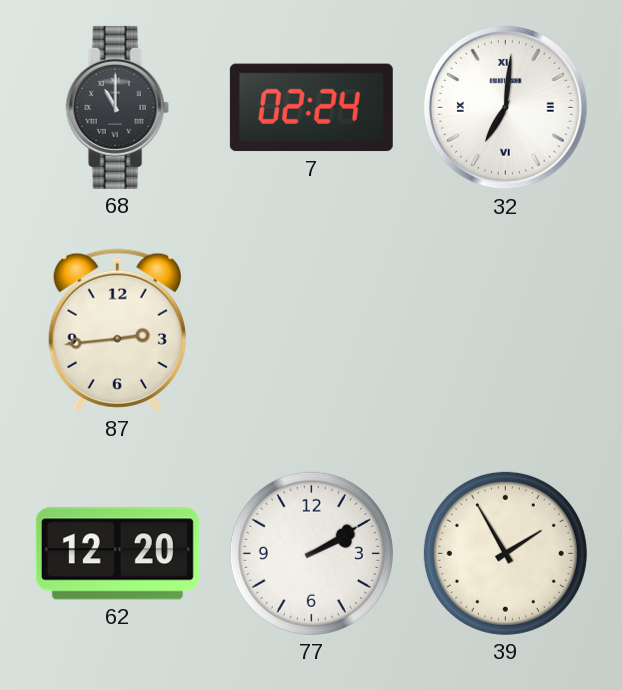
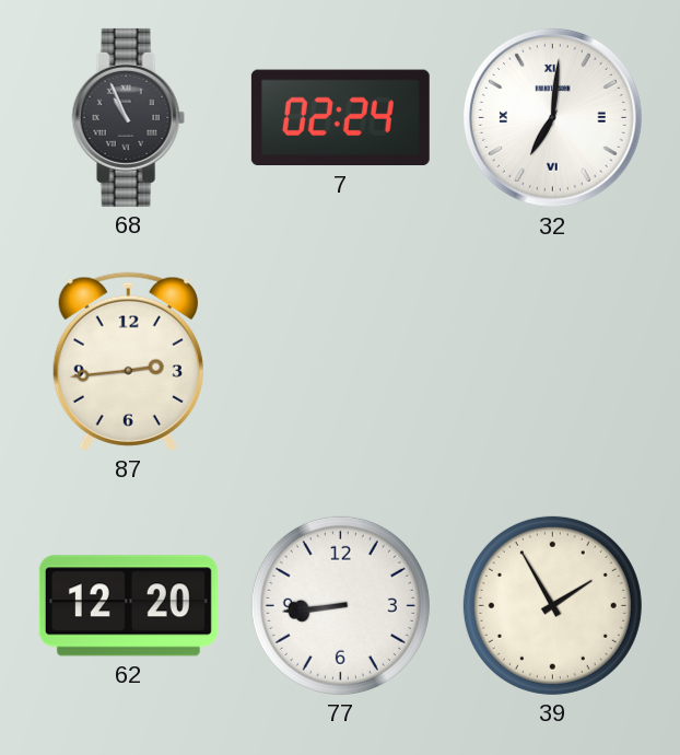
68: 11:00 -> 10:56
77: 2:10 -> 8:44
